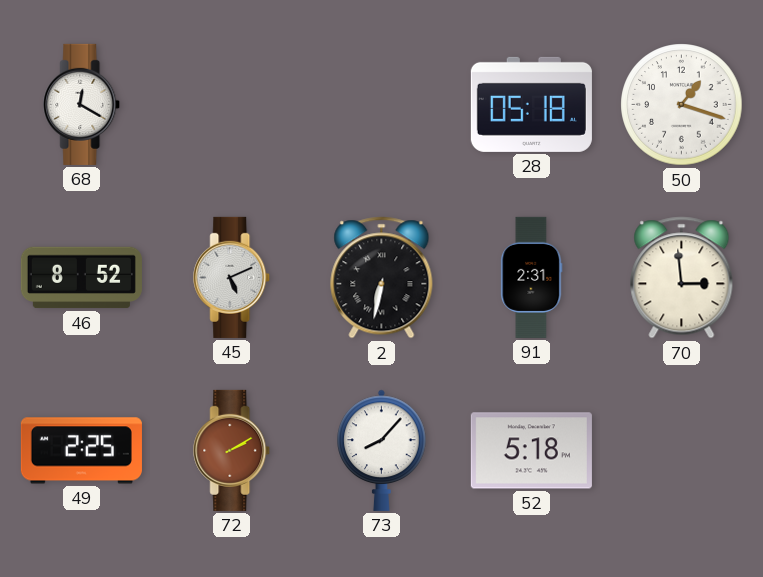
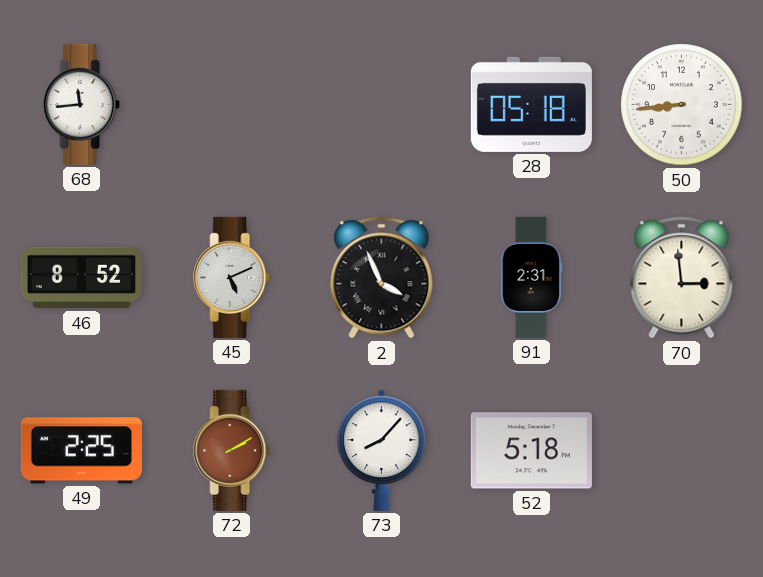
68: 12:20 -> 11:44
50: 1:18 -> 8:44
2: 6:32 -> 3:56
